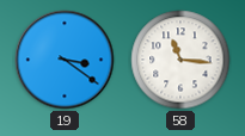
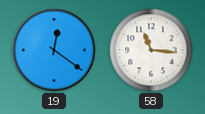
19: 3:21 -> 12:21
